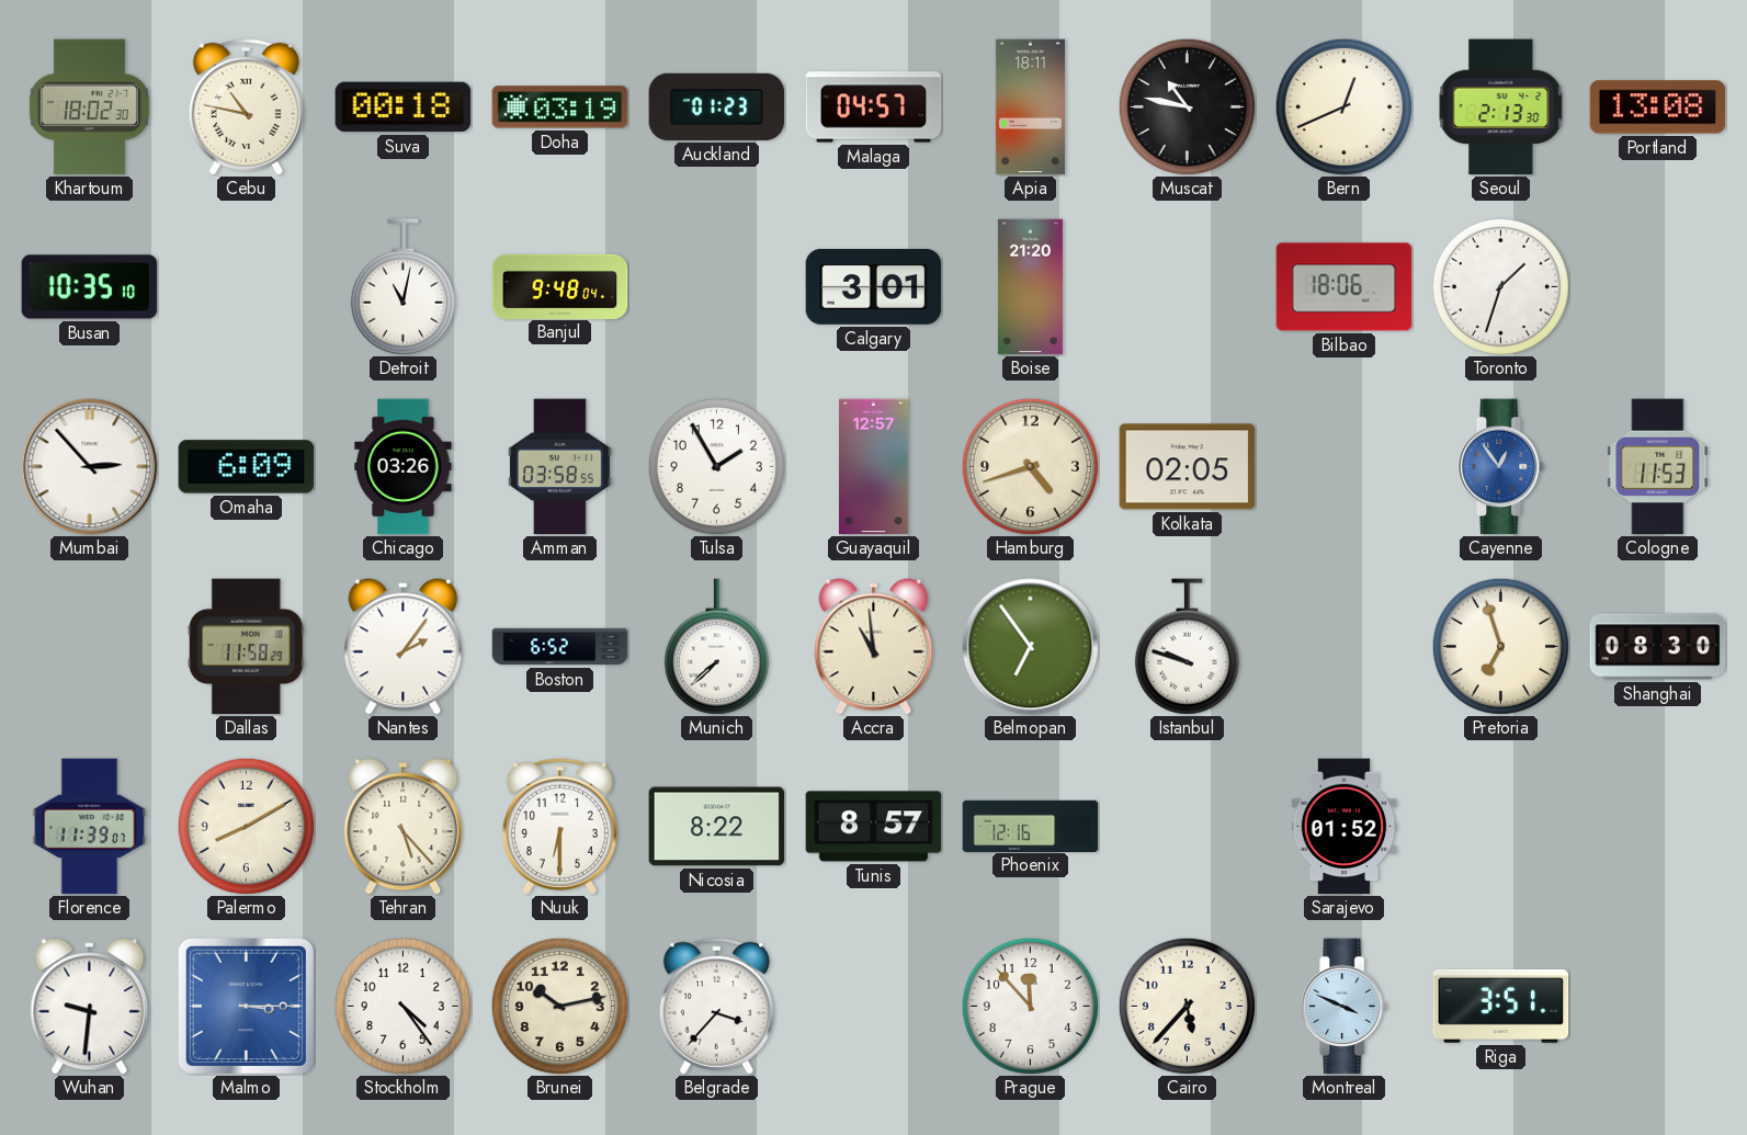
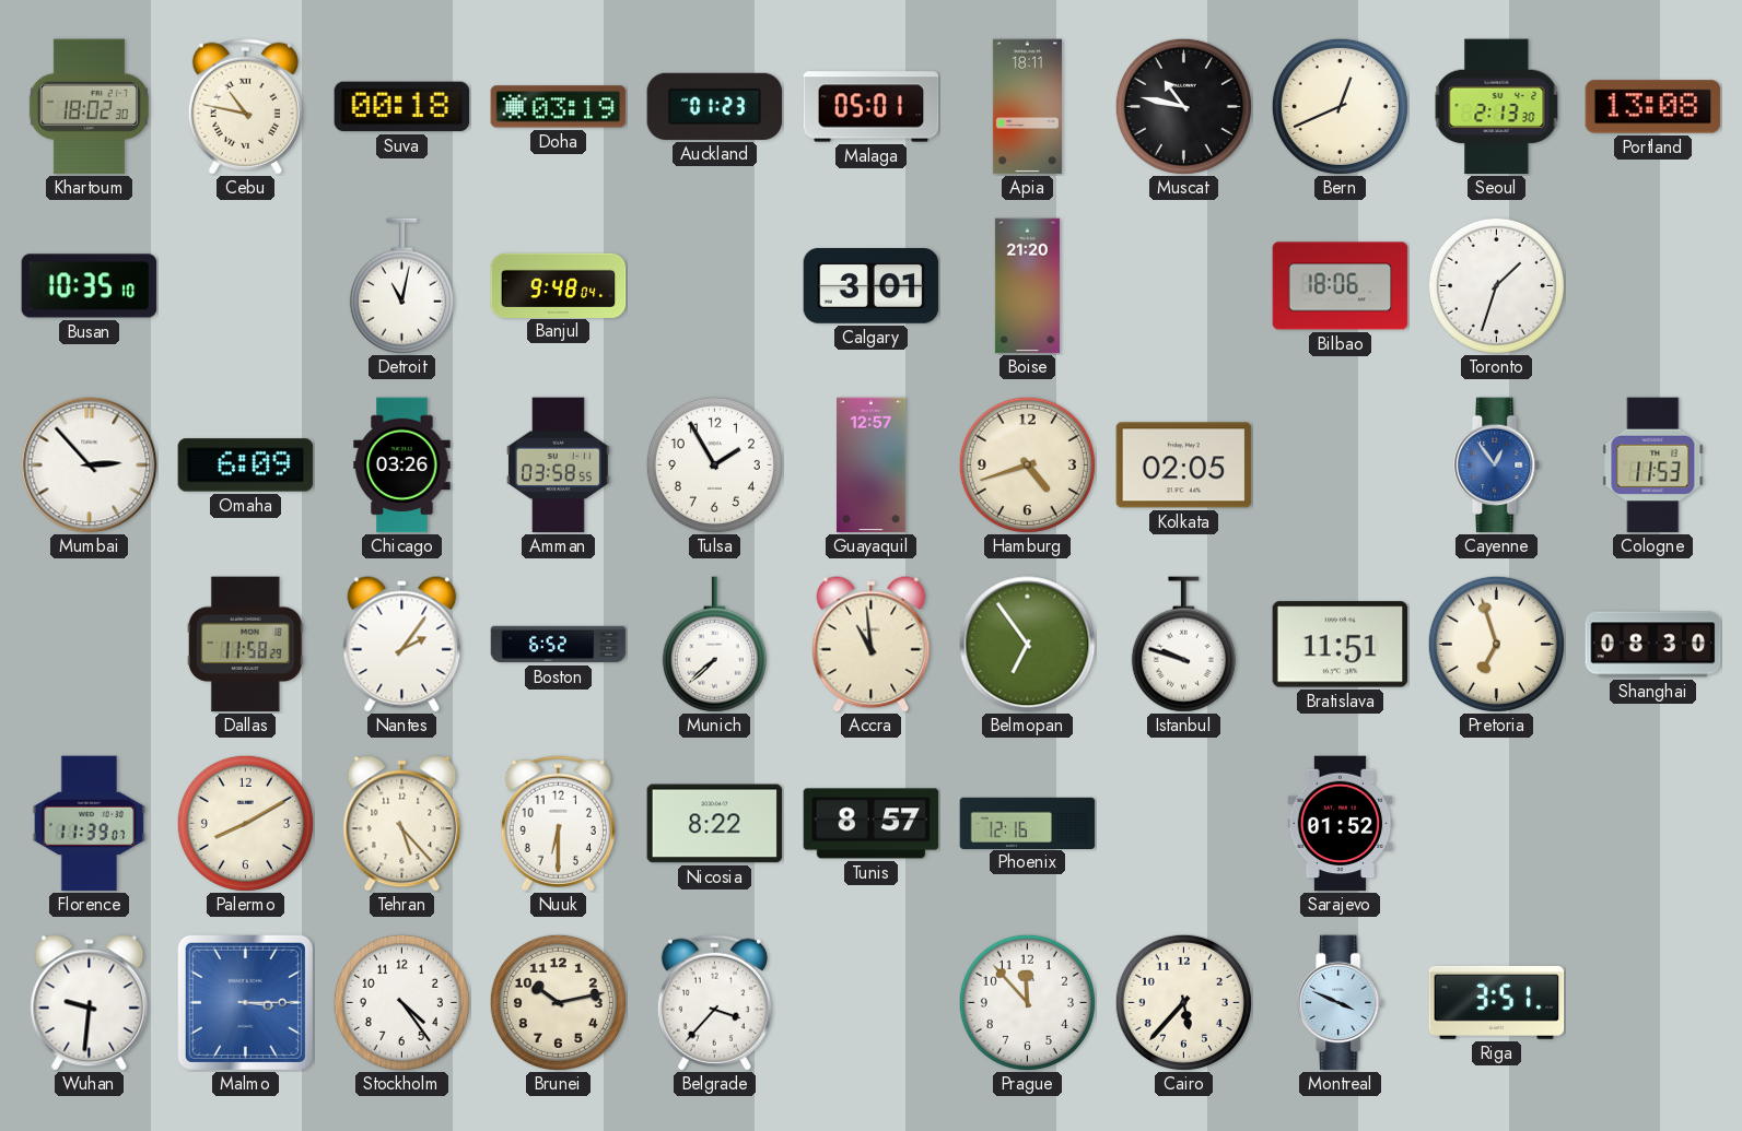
Malaga: 04:57 -> 05:01
Bratislava: none -> 11:51
